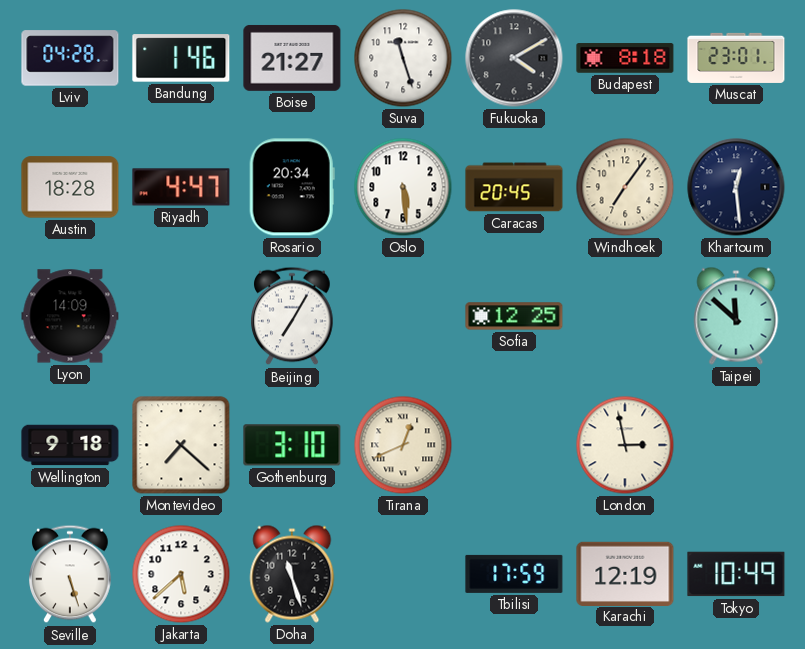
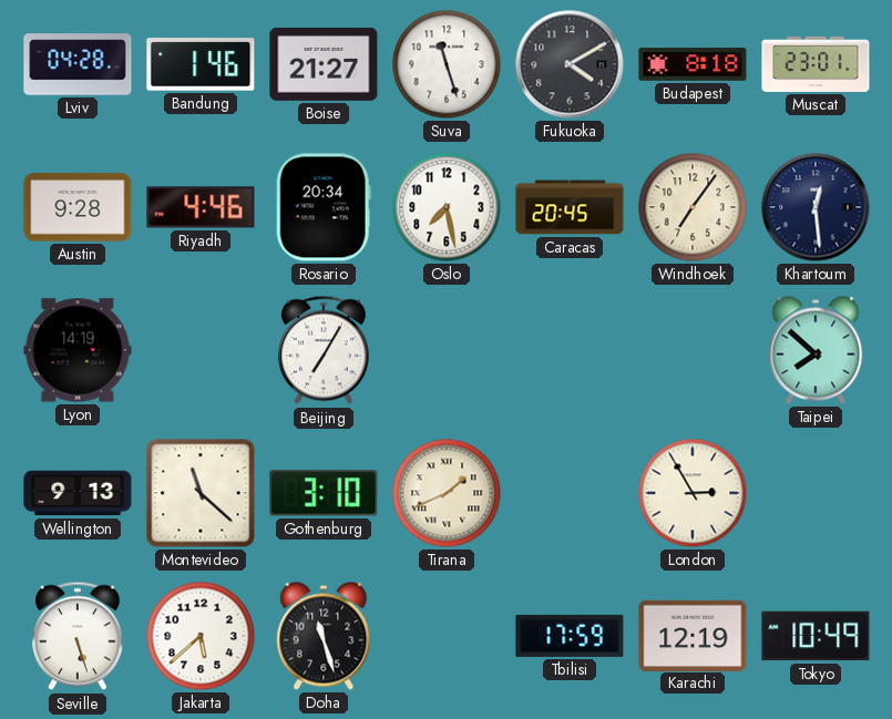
Austin: 18:28 -> 9:28
Riyadh: 4:47 -> 4:46
Oslo: 5:29 -> 7:28
Lyon: 14:09 -> 14:19
Sofia: 12:25 -> none
Taipei: 11:52 -> 7:52
Wellington: 9:18 -> 9:13
Montevideo: 7:22 -> 11:22
Tirana: 12:41 -> 1:41
London: 2:58 -> 2:55
